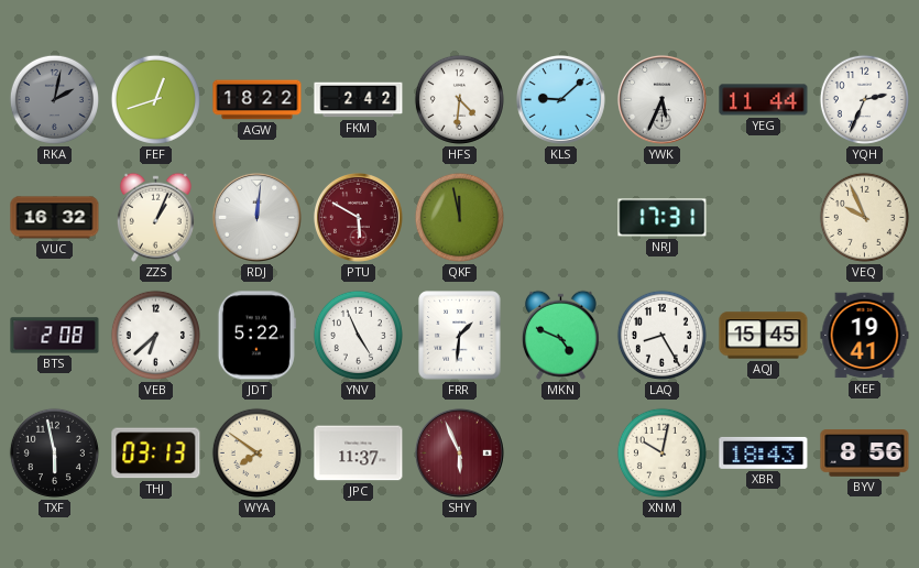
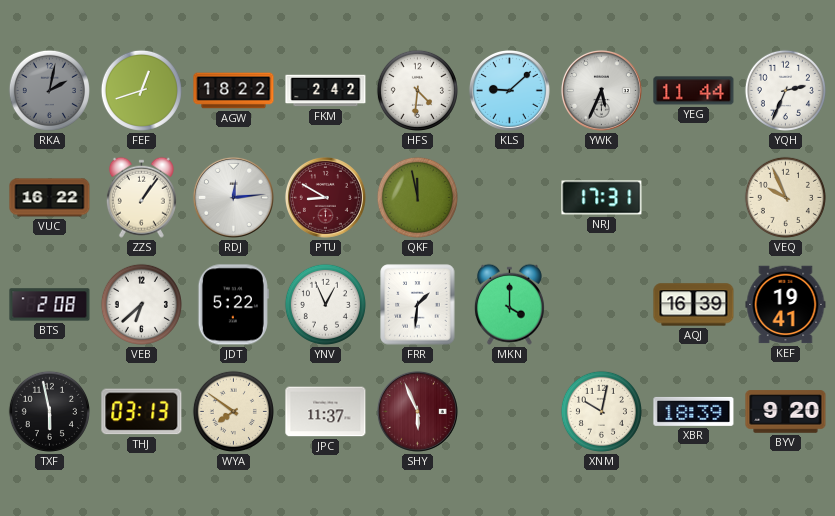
VUC: 16:32 -> 16:22
ZZS: 1:04 -> 1:06
RDJ: 12:01 -> 12:14
PTU: 5:50 -> 8:50
YNV: 4:56 -> 12:56
MKN: 4:49 -> 4:00
LAQ: 8:25 -> none
AQJ: 15:45 -> 16:39
XBR: 18:43 -> 18:39
BYV: 8:56 -> 9:20
